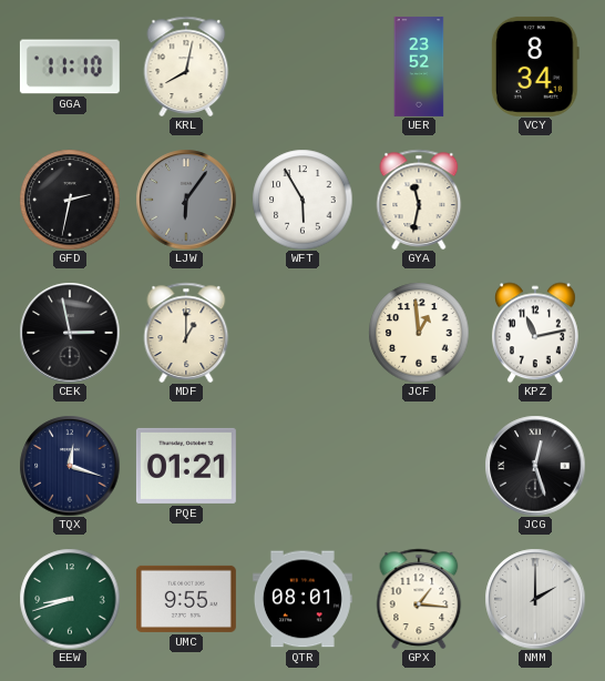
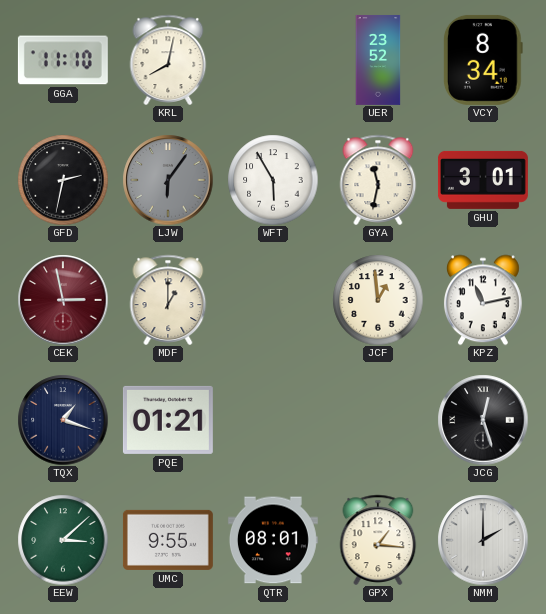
GHU: none -> 3:01
CEK dial: black -> burgundy
TQX: 12:18 -> 1:18
EEW: 8:42 -> 3:08
